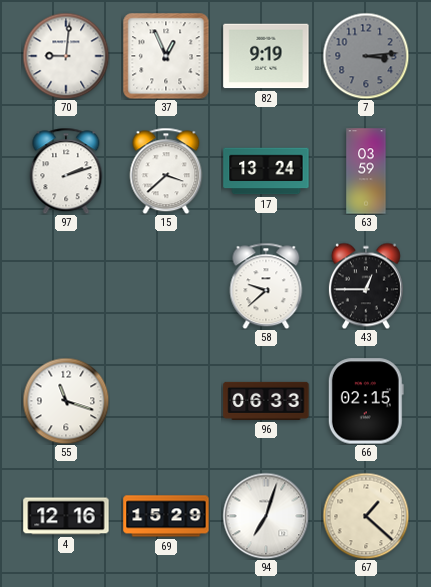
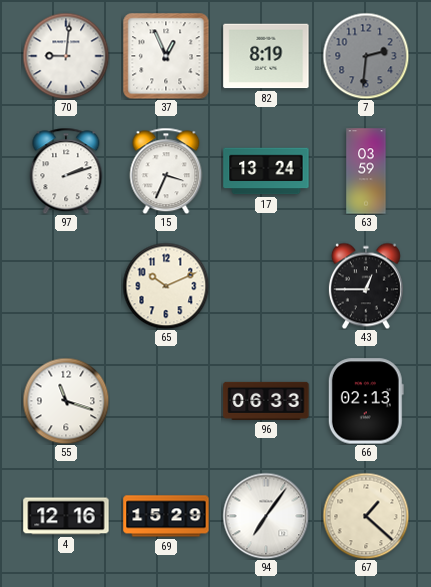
82: 9:19 -> 8:19
7: 3:14 -> 2:31
15: 3:38 -> 3:34
65: none -> 10:11
58: 9:38 -> none
66: 02:15 -> 02:13
94: 7:03 -> 7:06
